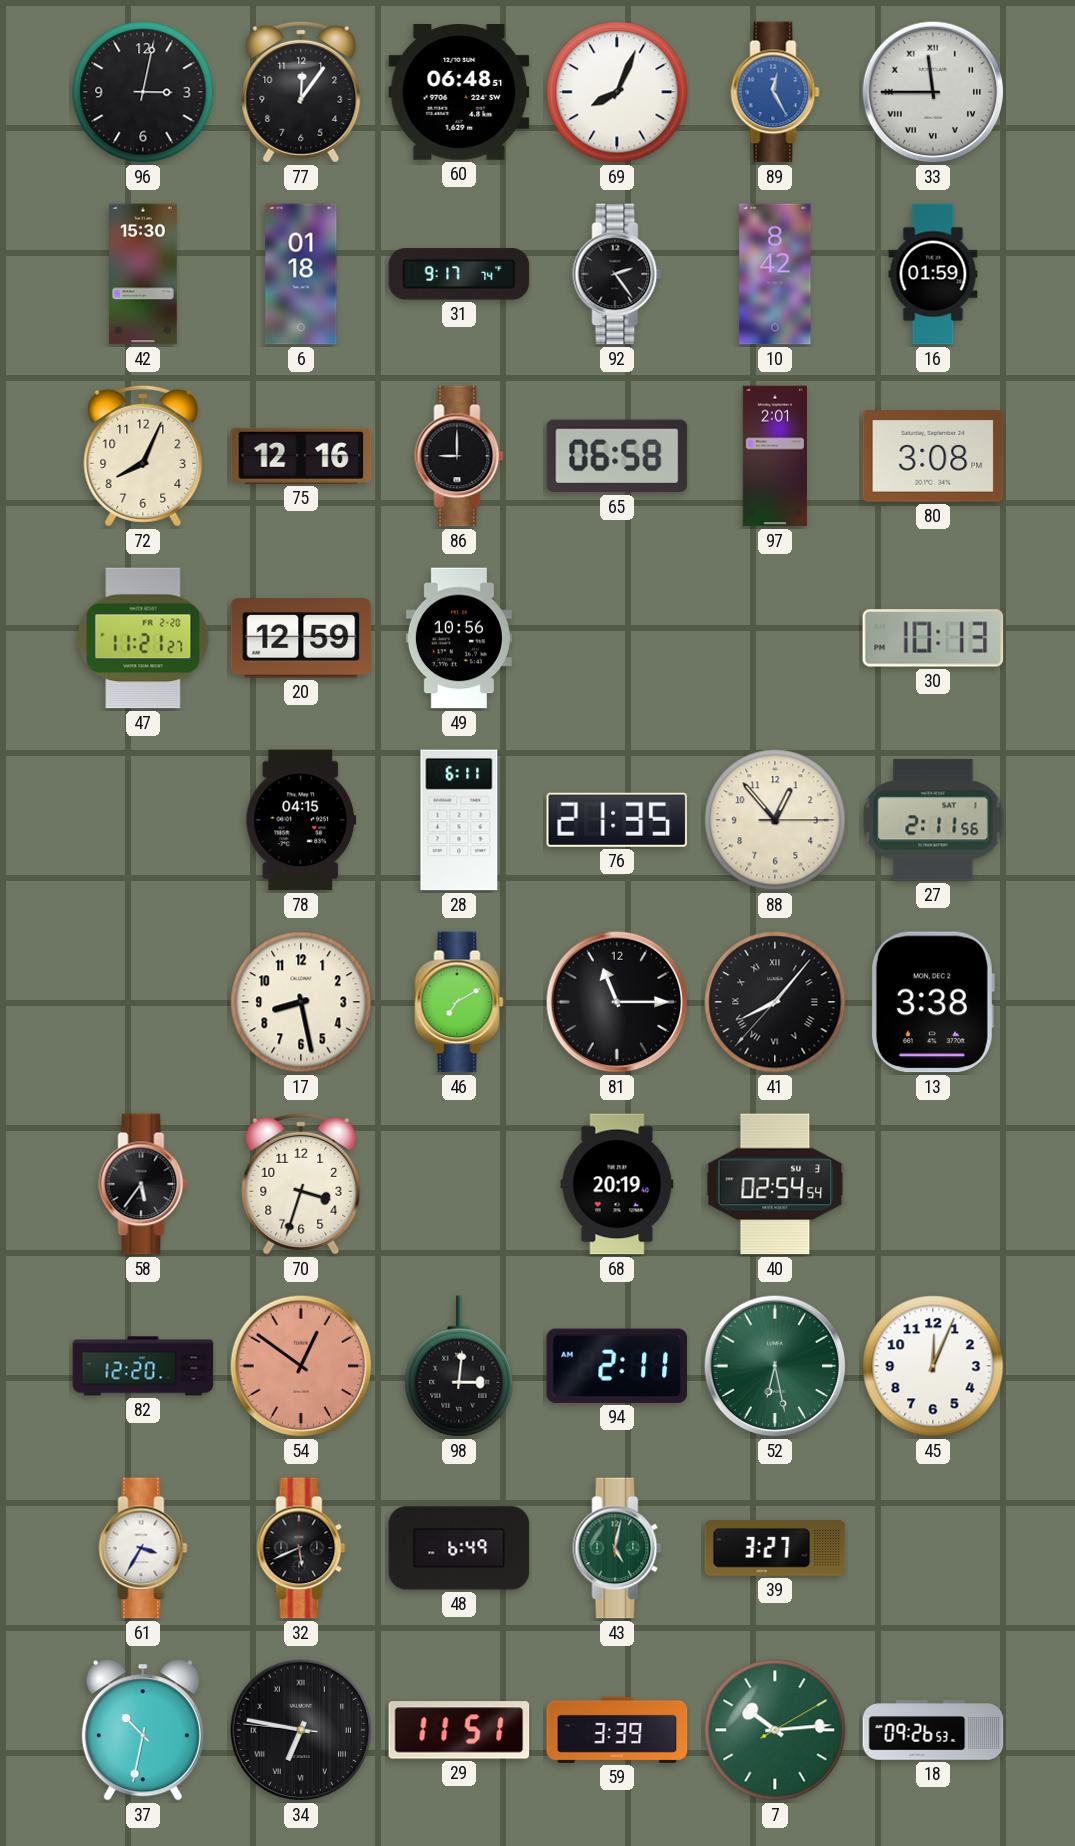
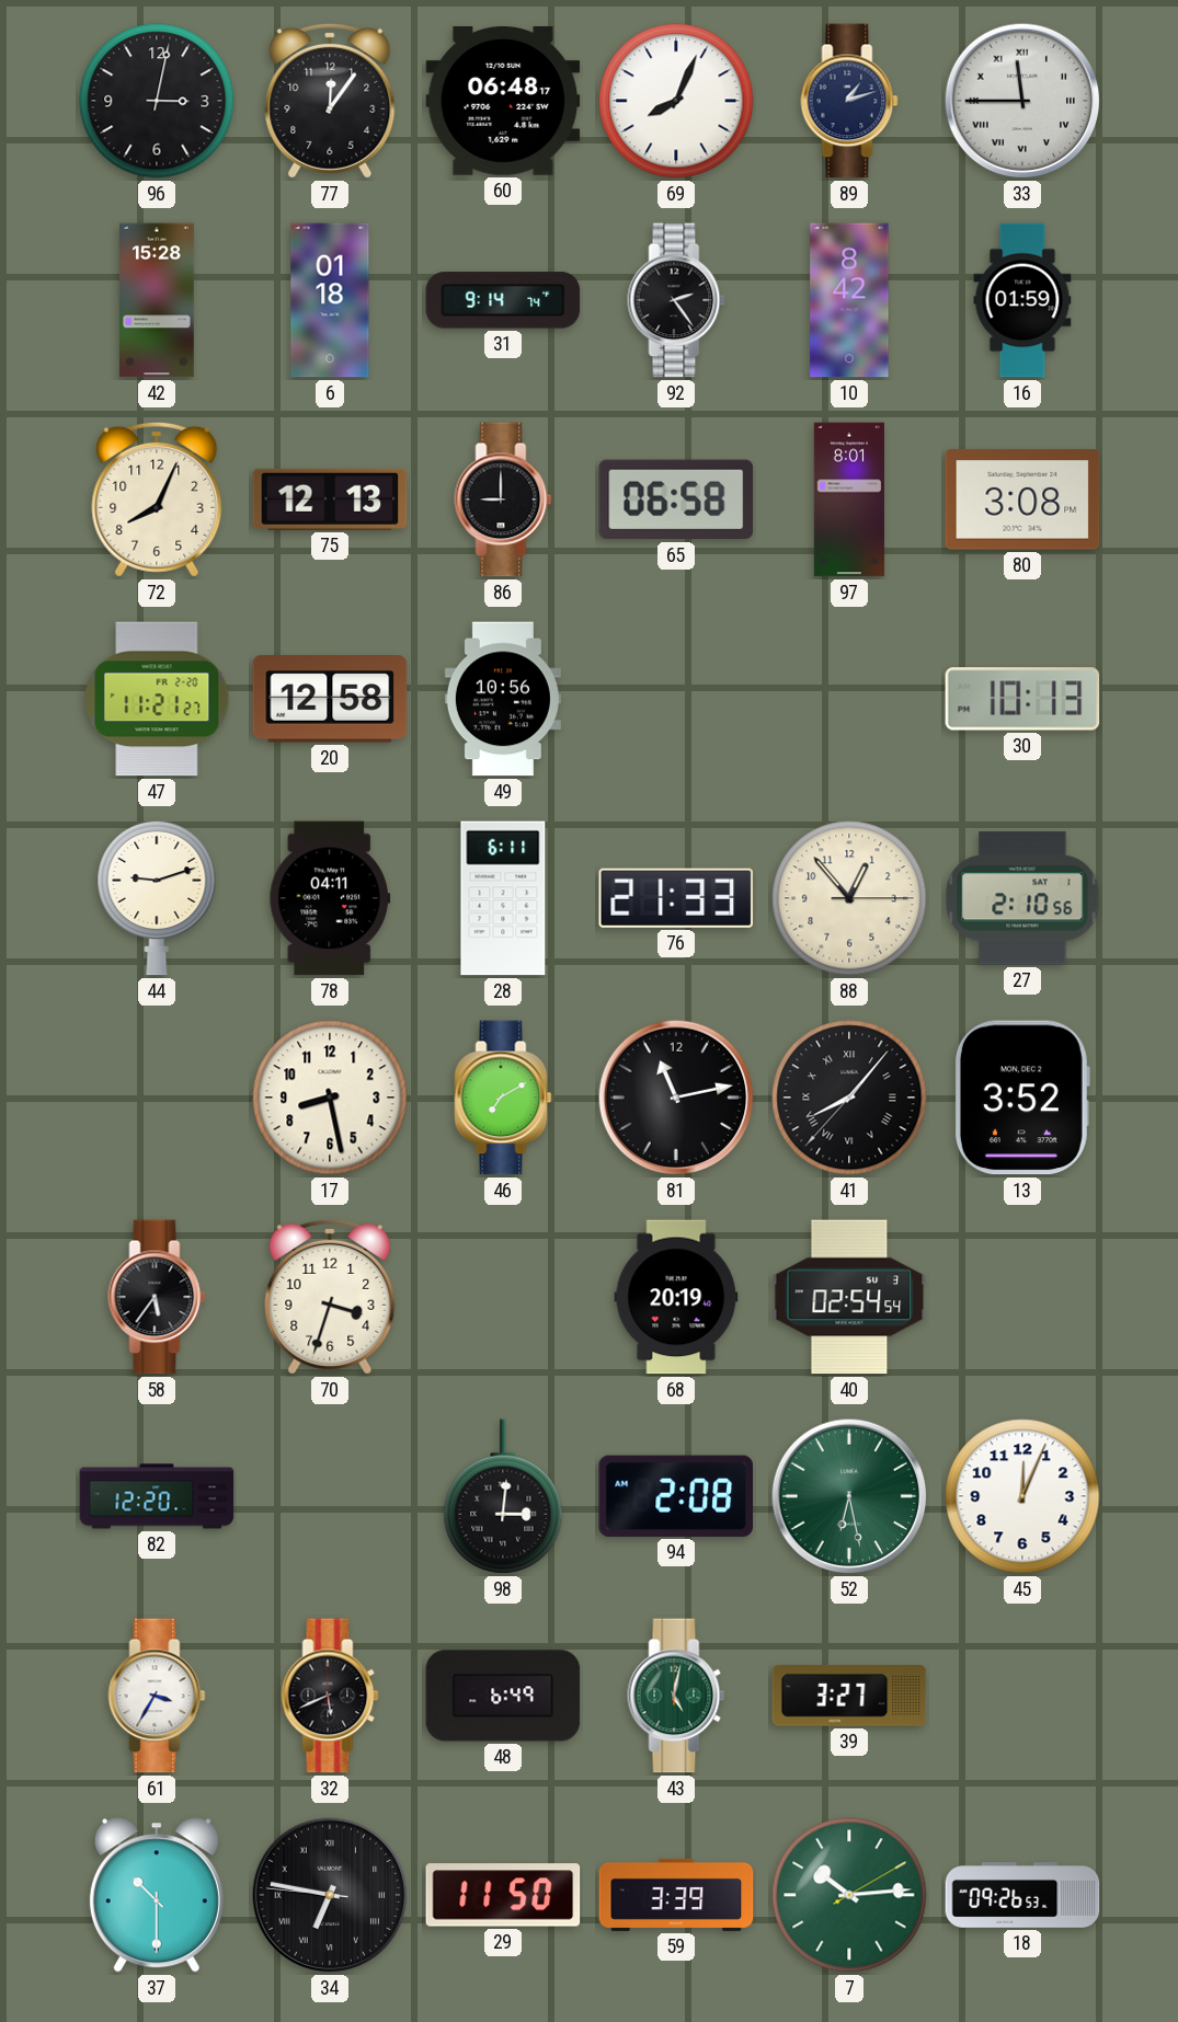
60: 06:48:51 -> 06:48:17
89: 12:25 -> 1:12
89 dial: blue -> navy
42: 15:30 -> 15:28
31: 9:17 -> 9:14
75: 12:16 -> 12:13
97: 2:01 -> 8:01
20: 12:59 -> 12:58
44: none -> 9:12
78: 04:15 -> 04:11
76: 21:35 -> 21:33
27: 2:11 -> 2:10
81: 11:15 -> 11:13
13: 3:38 -> 3:52
54: 12:51 -> none
94: 2:11 -> 2:08
37: 10:32 -> 10:30
29: 11:51 -> 11:50
